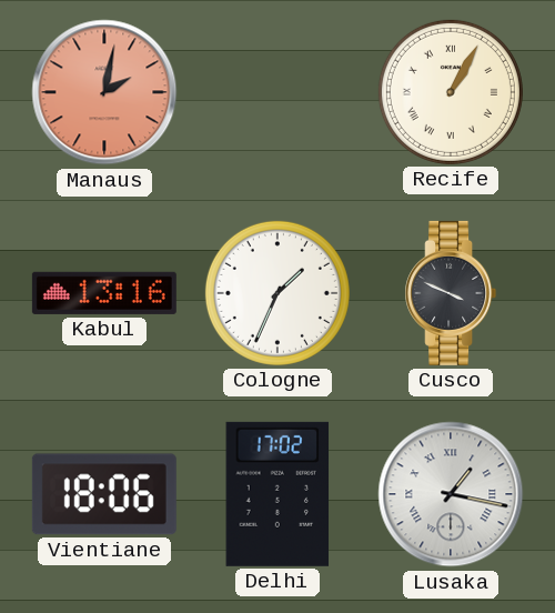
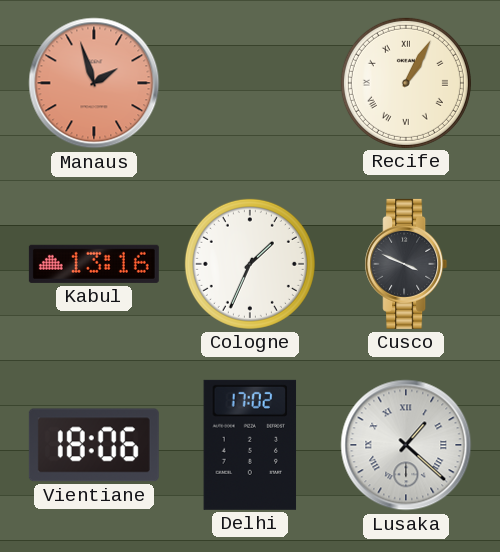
Manaus: 2:02 -> 1:57
Lusaka: 1:17 -> 1:22
